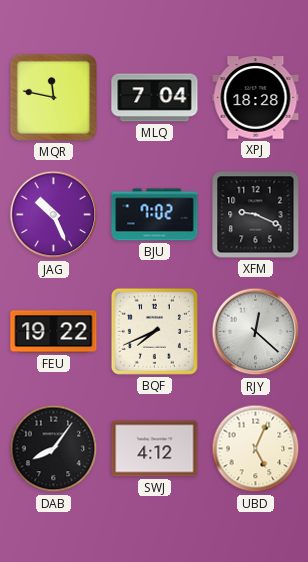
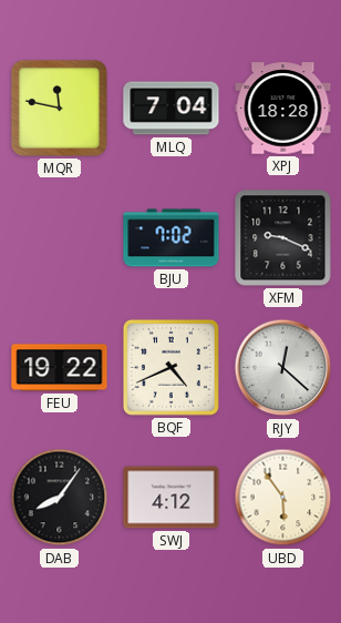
JAG: 10:26 -> none
BQF: 7:41 -> 4:41
UBD: 5:04 -> 5:54
